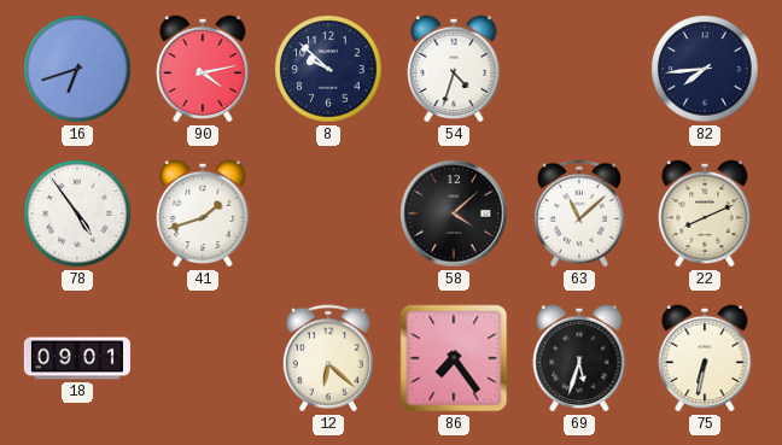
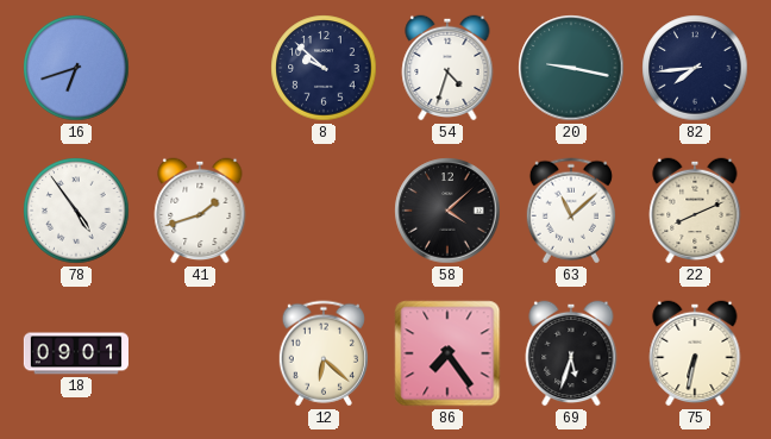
90: 4:13 -> none
20: none -> 9:17
